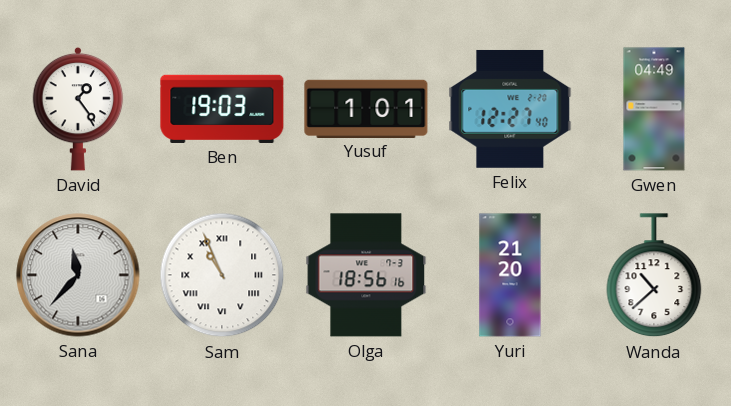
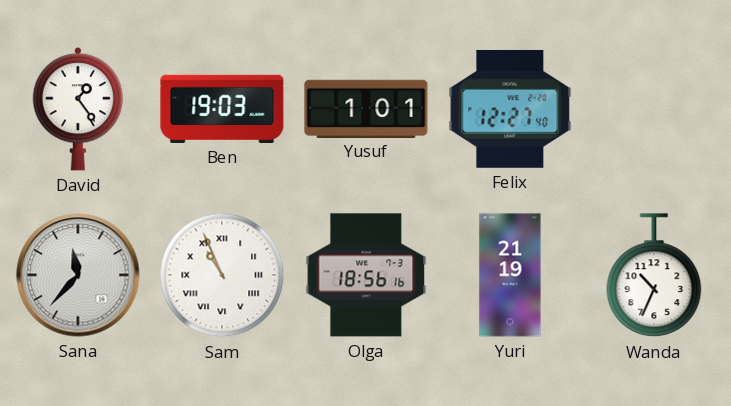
Gwen: 04:49 -> none
Yuri: 21:20 -> 21:19
Wanda: 10:38 -> 10:34
